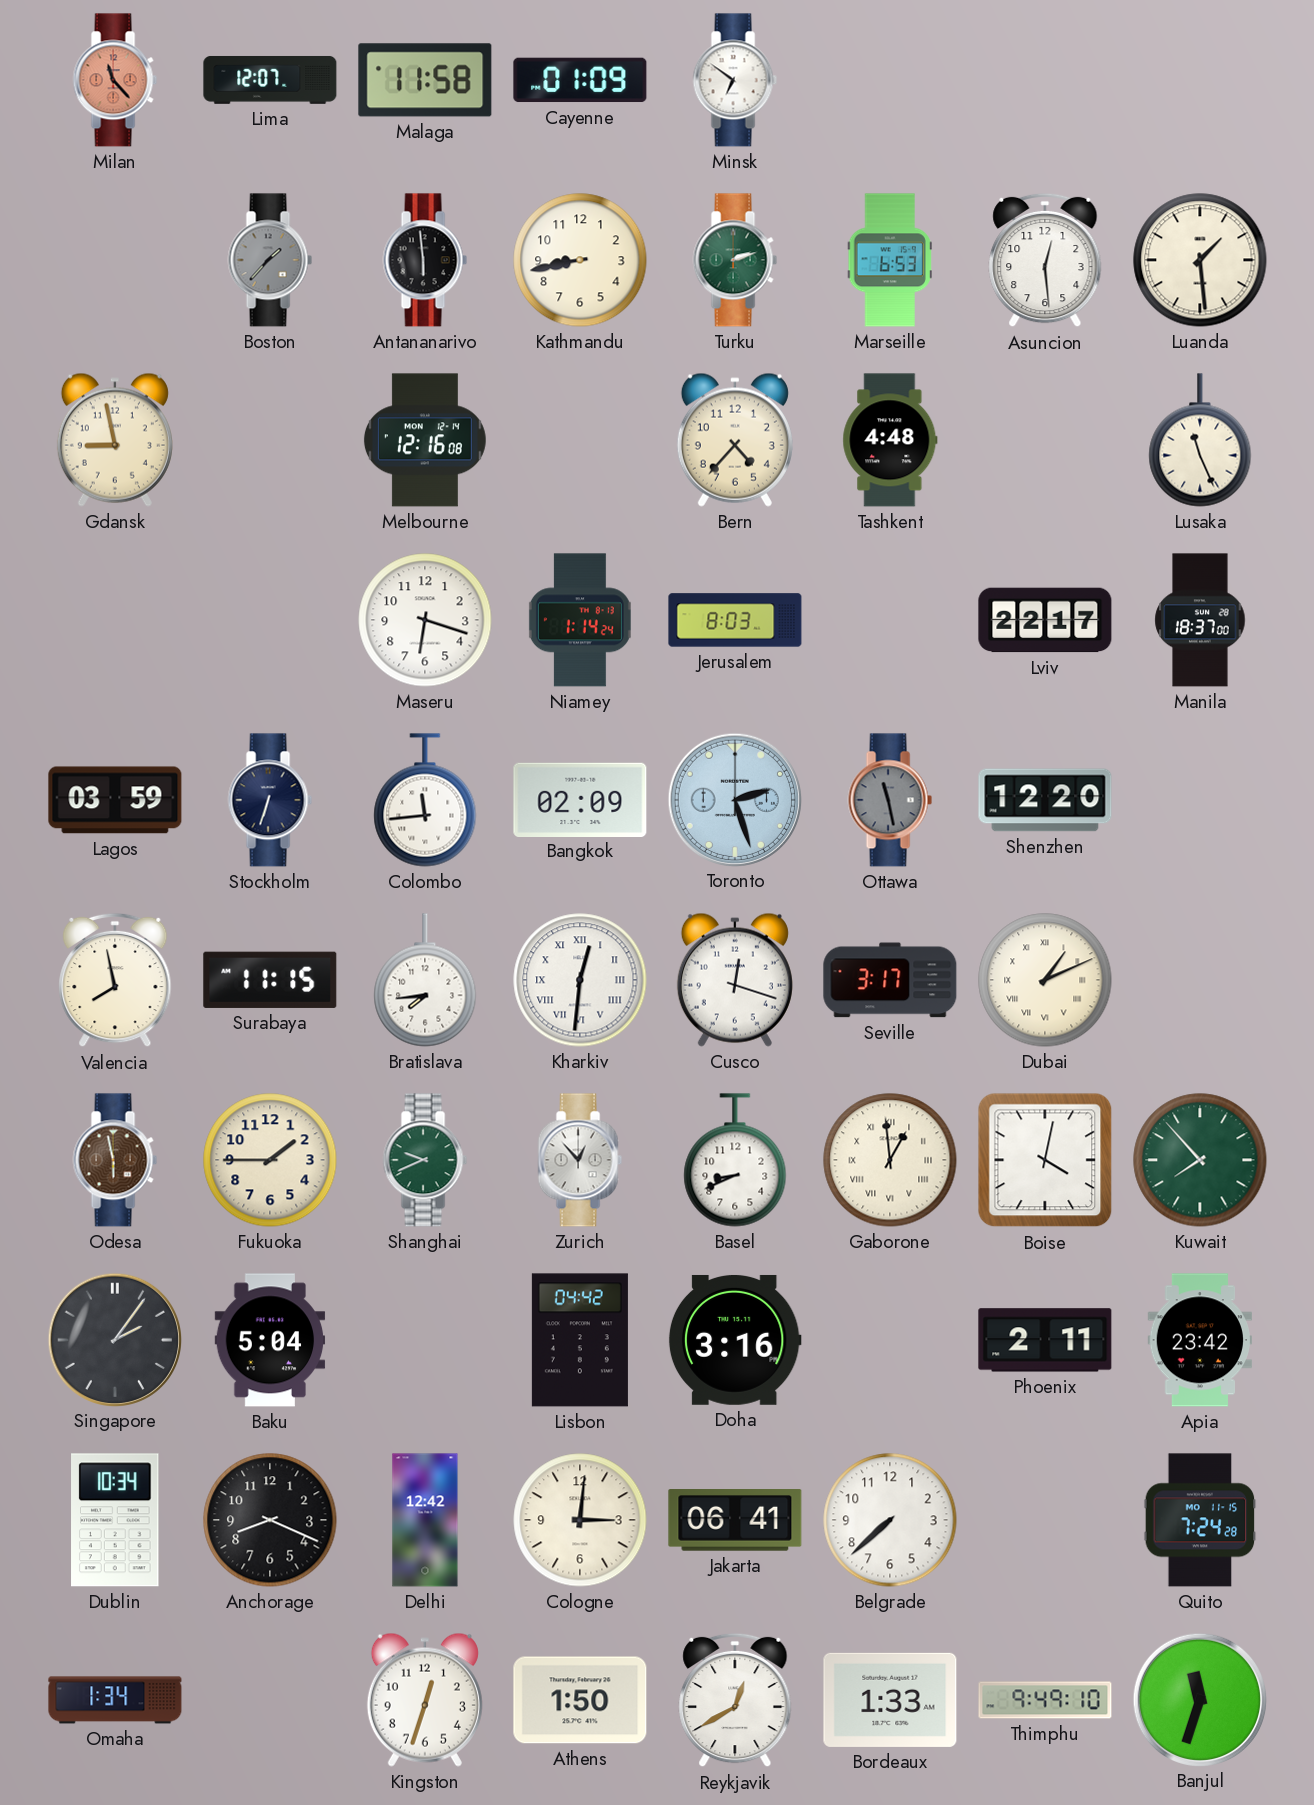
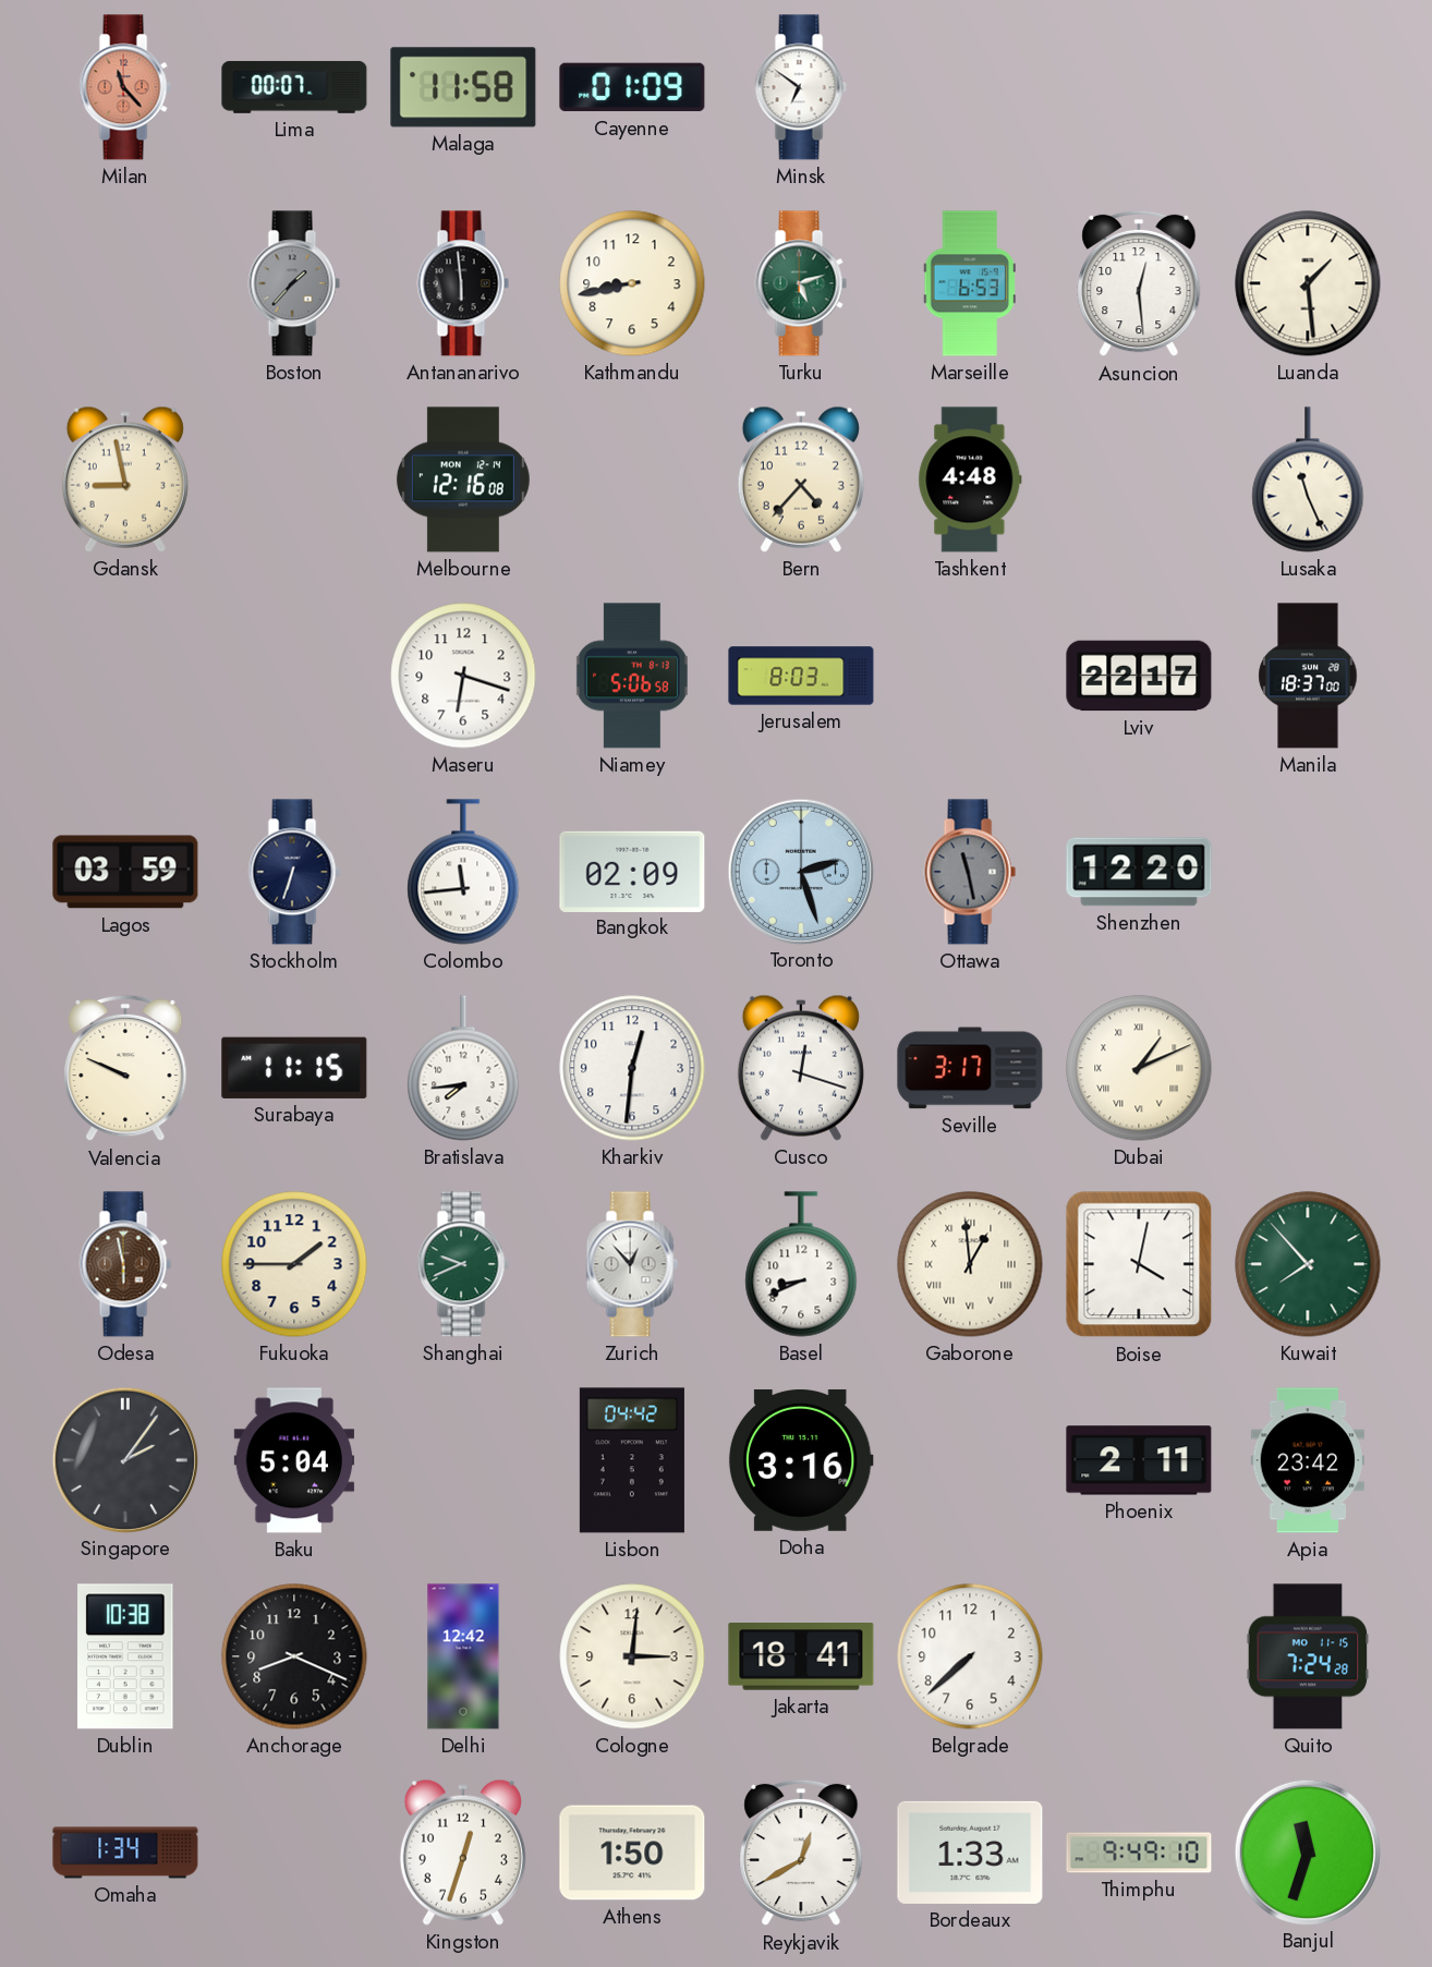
Lima: 12:07 -> 00:07
Turku: 2:12 -> 5:12
Niamey: 1:14 -> 5:06
Valencia: 7:58 -> 9:49
Kharkiv numerals: Roman -> Arabic
Dublin: 10:34 -> 10:38
Jakarta: 06:41 -> 18:41
